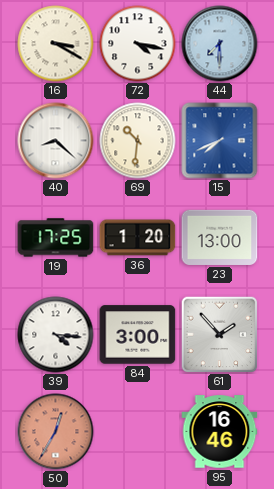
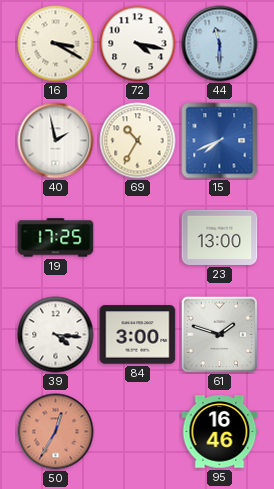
44: 7:30 -> 11:30
40: 8:22 -> 1:58
69: 10:31 -> 10:35
36: 1:20 -> none
61: 1:53 -> 1:48
